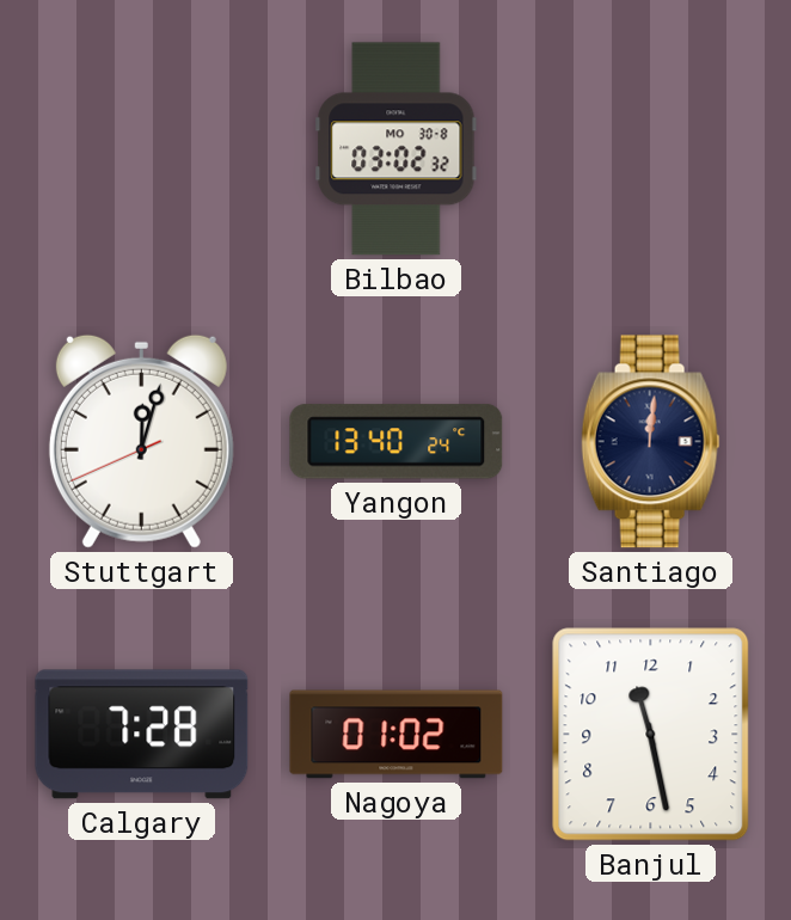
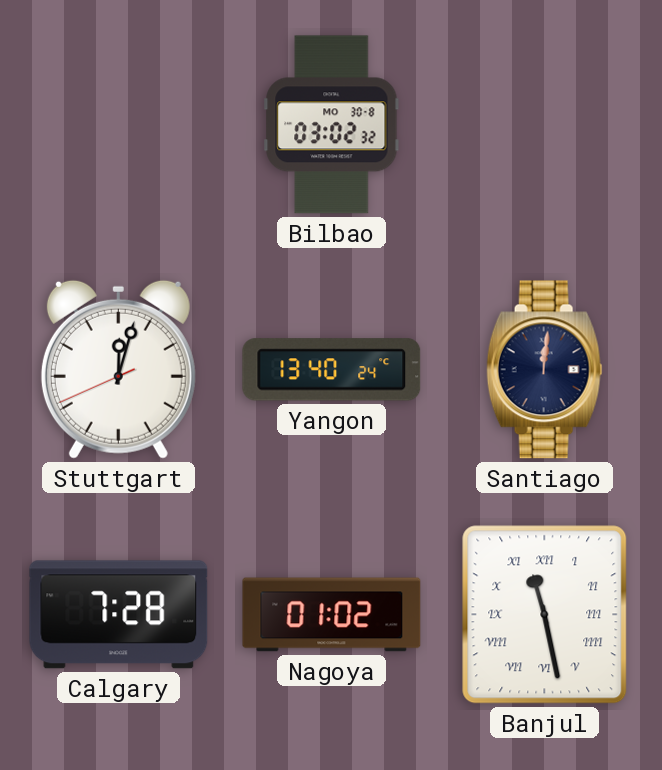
Banjul numerals: Arabic -> Roman
